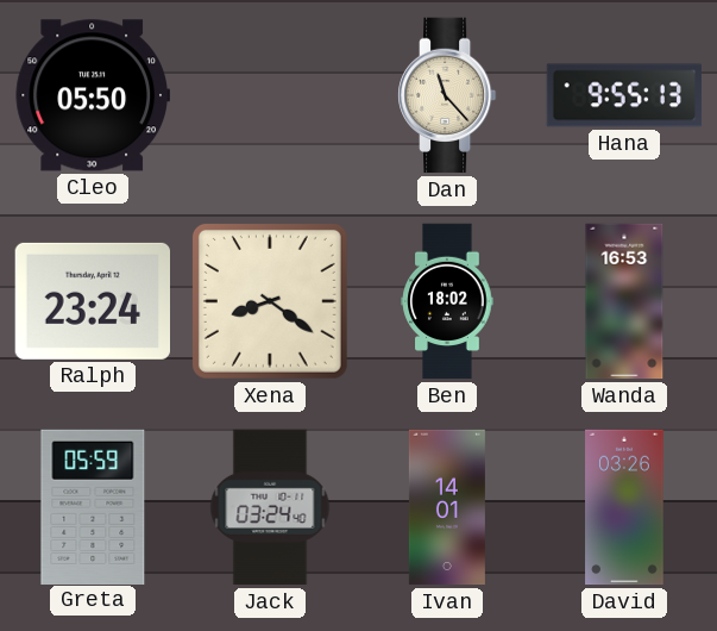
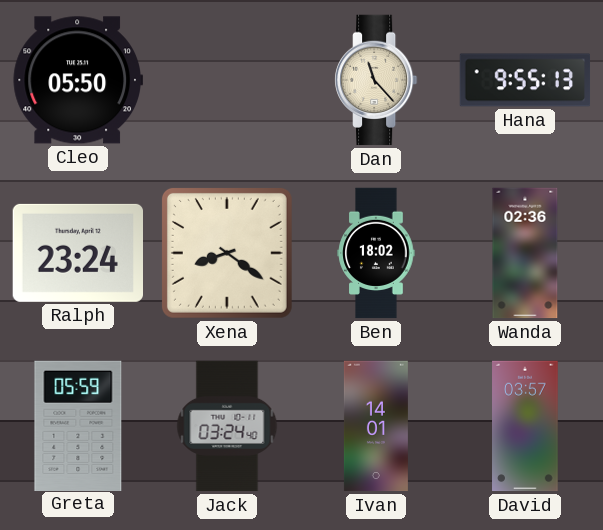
Wanda: 16:53 -> 02:36
David: 03:26 -> 03:57
